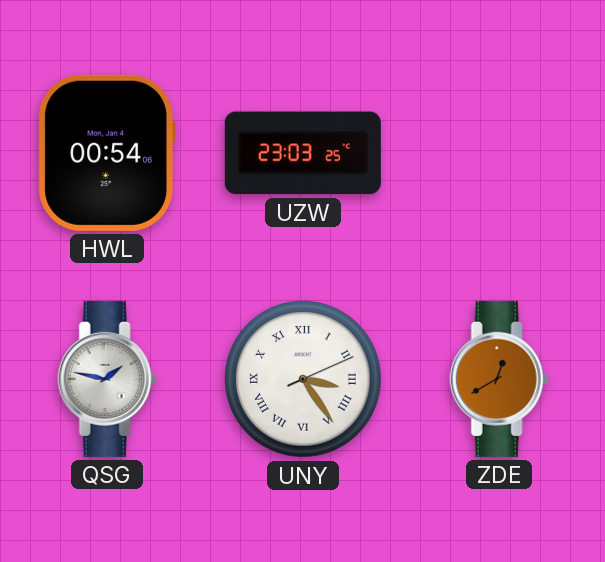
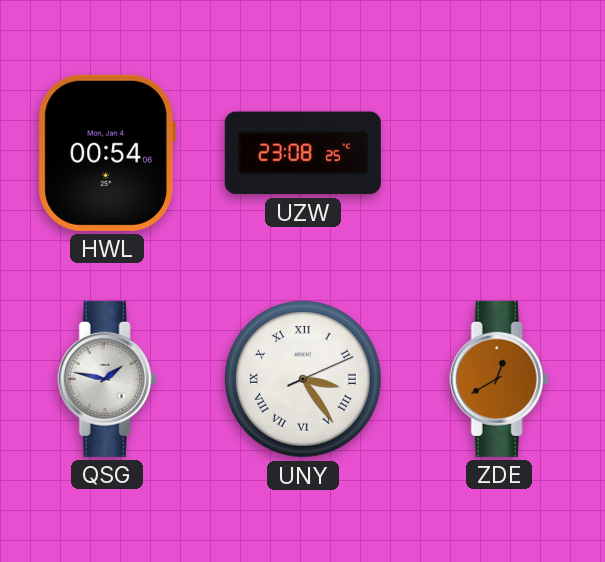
UZW: 23:03 -> 23:08
